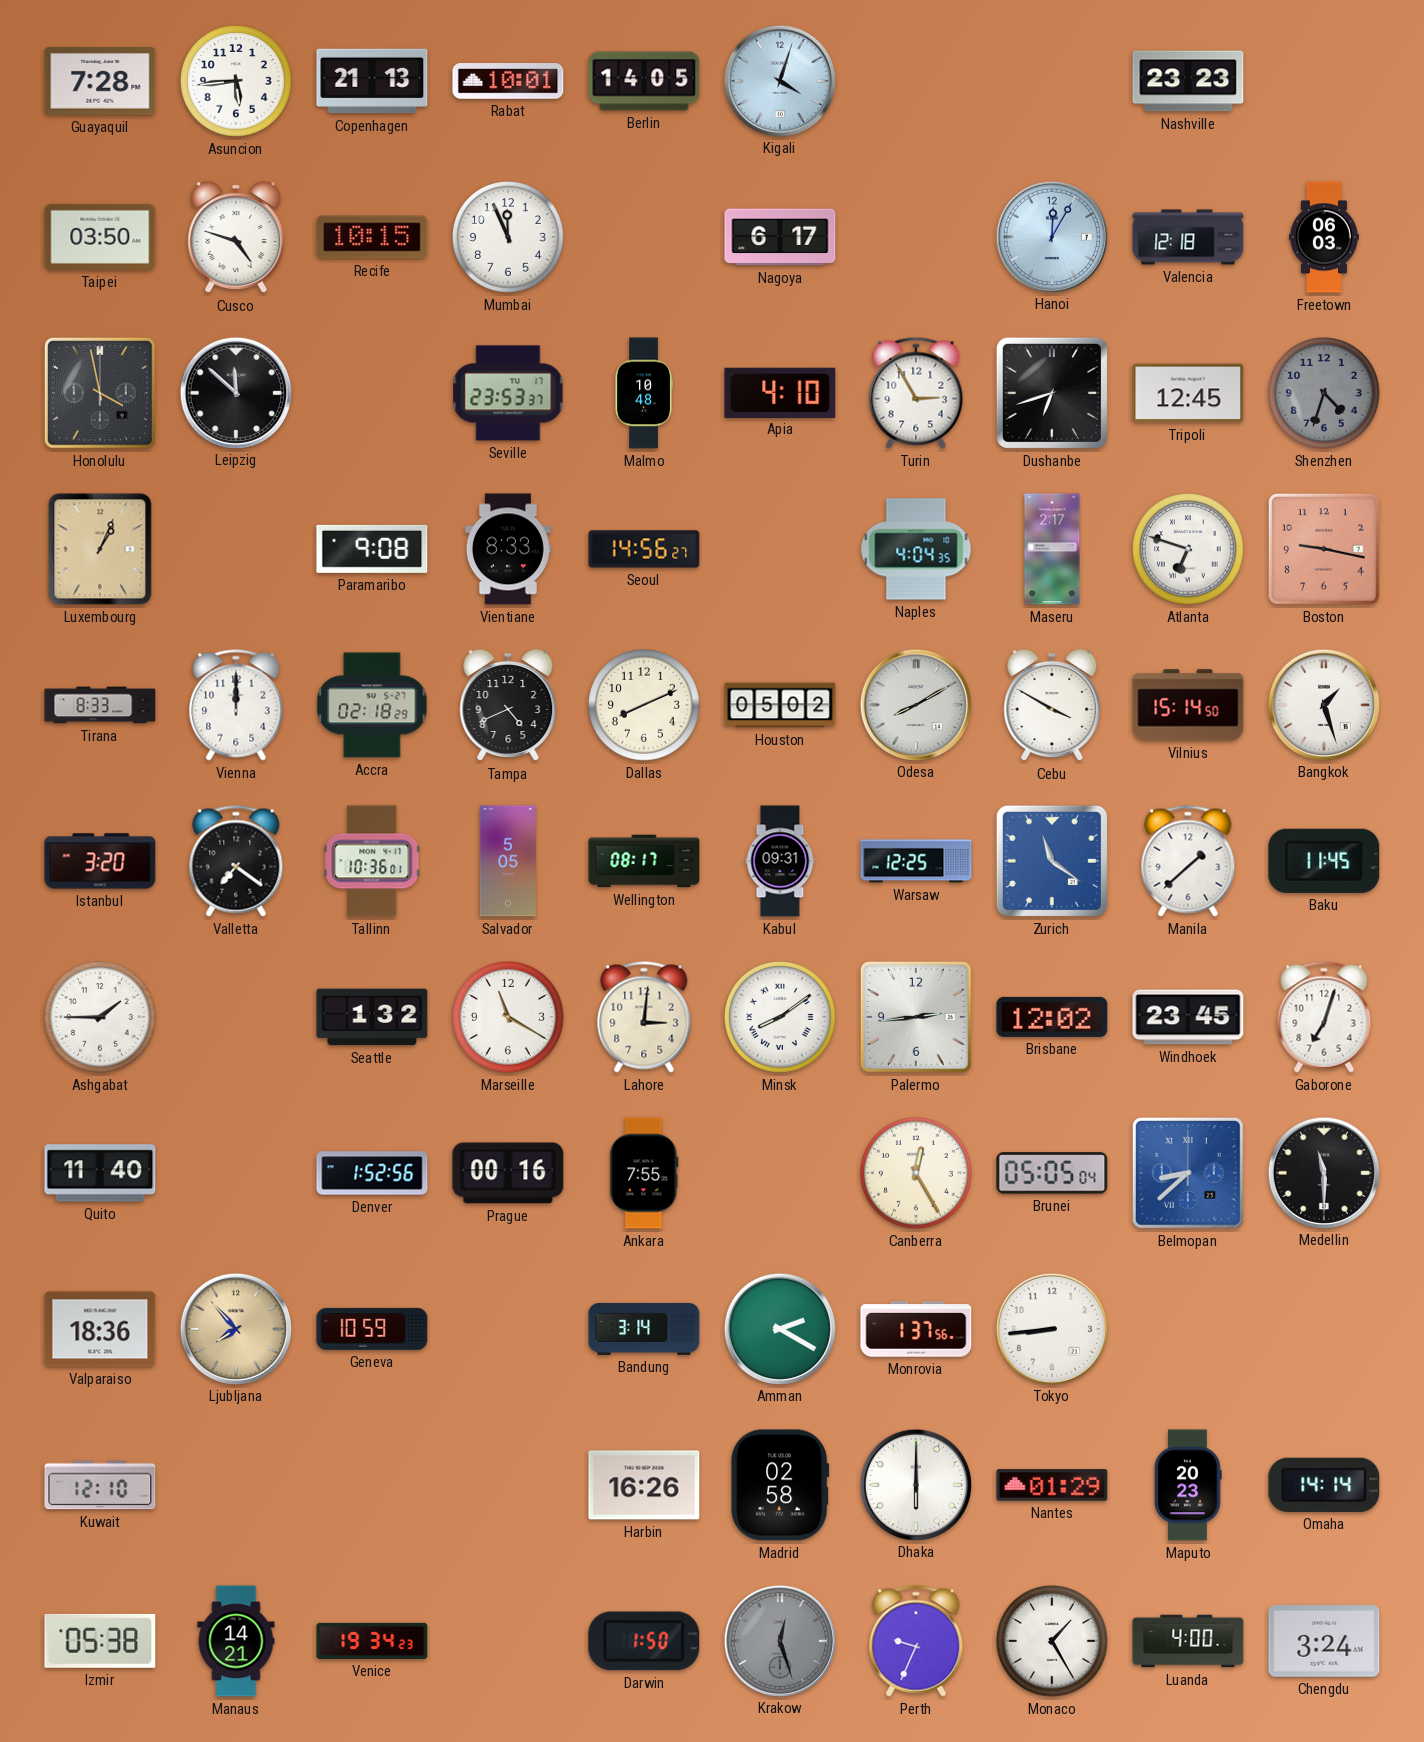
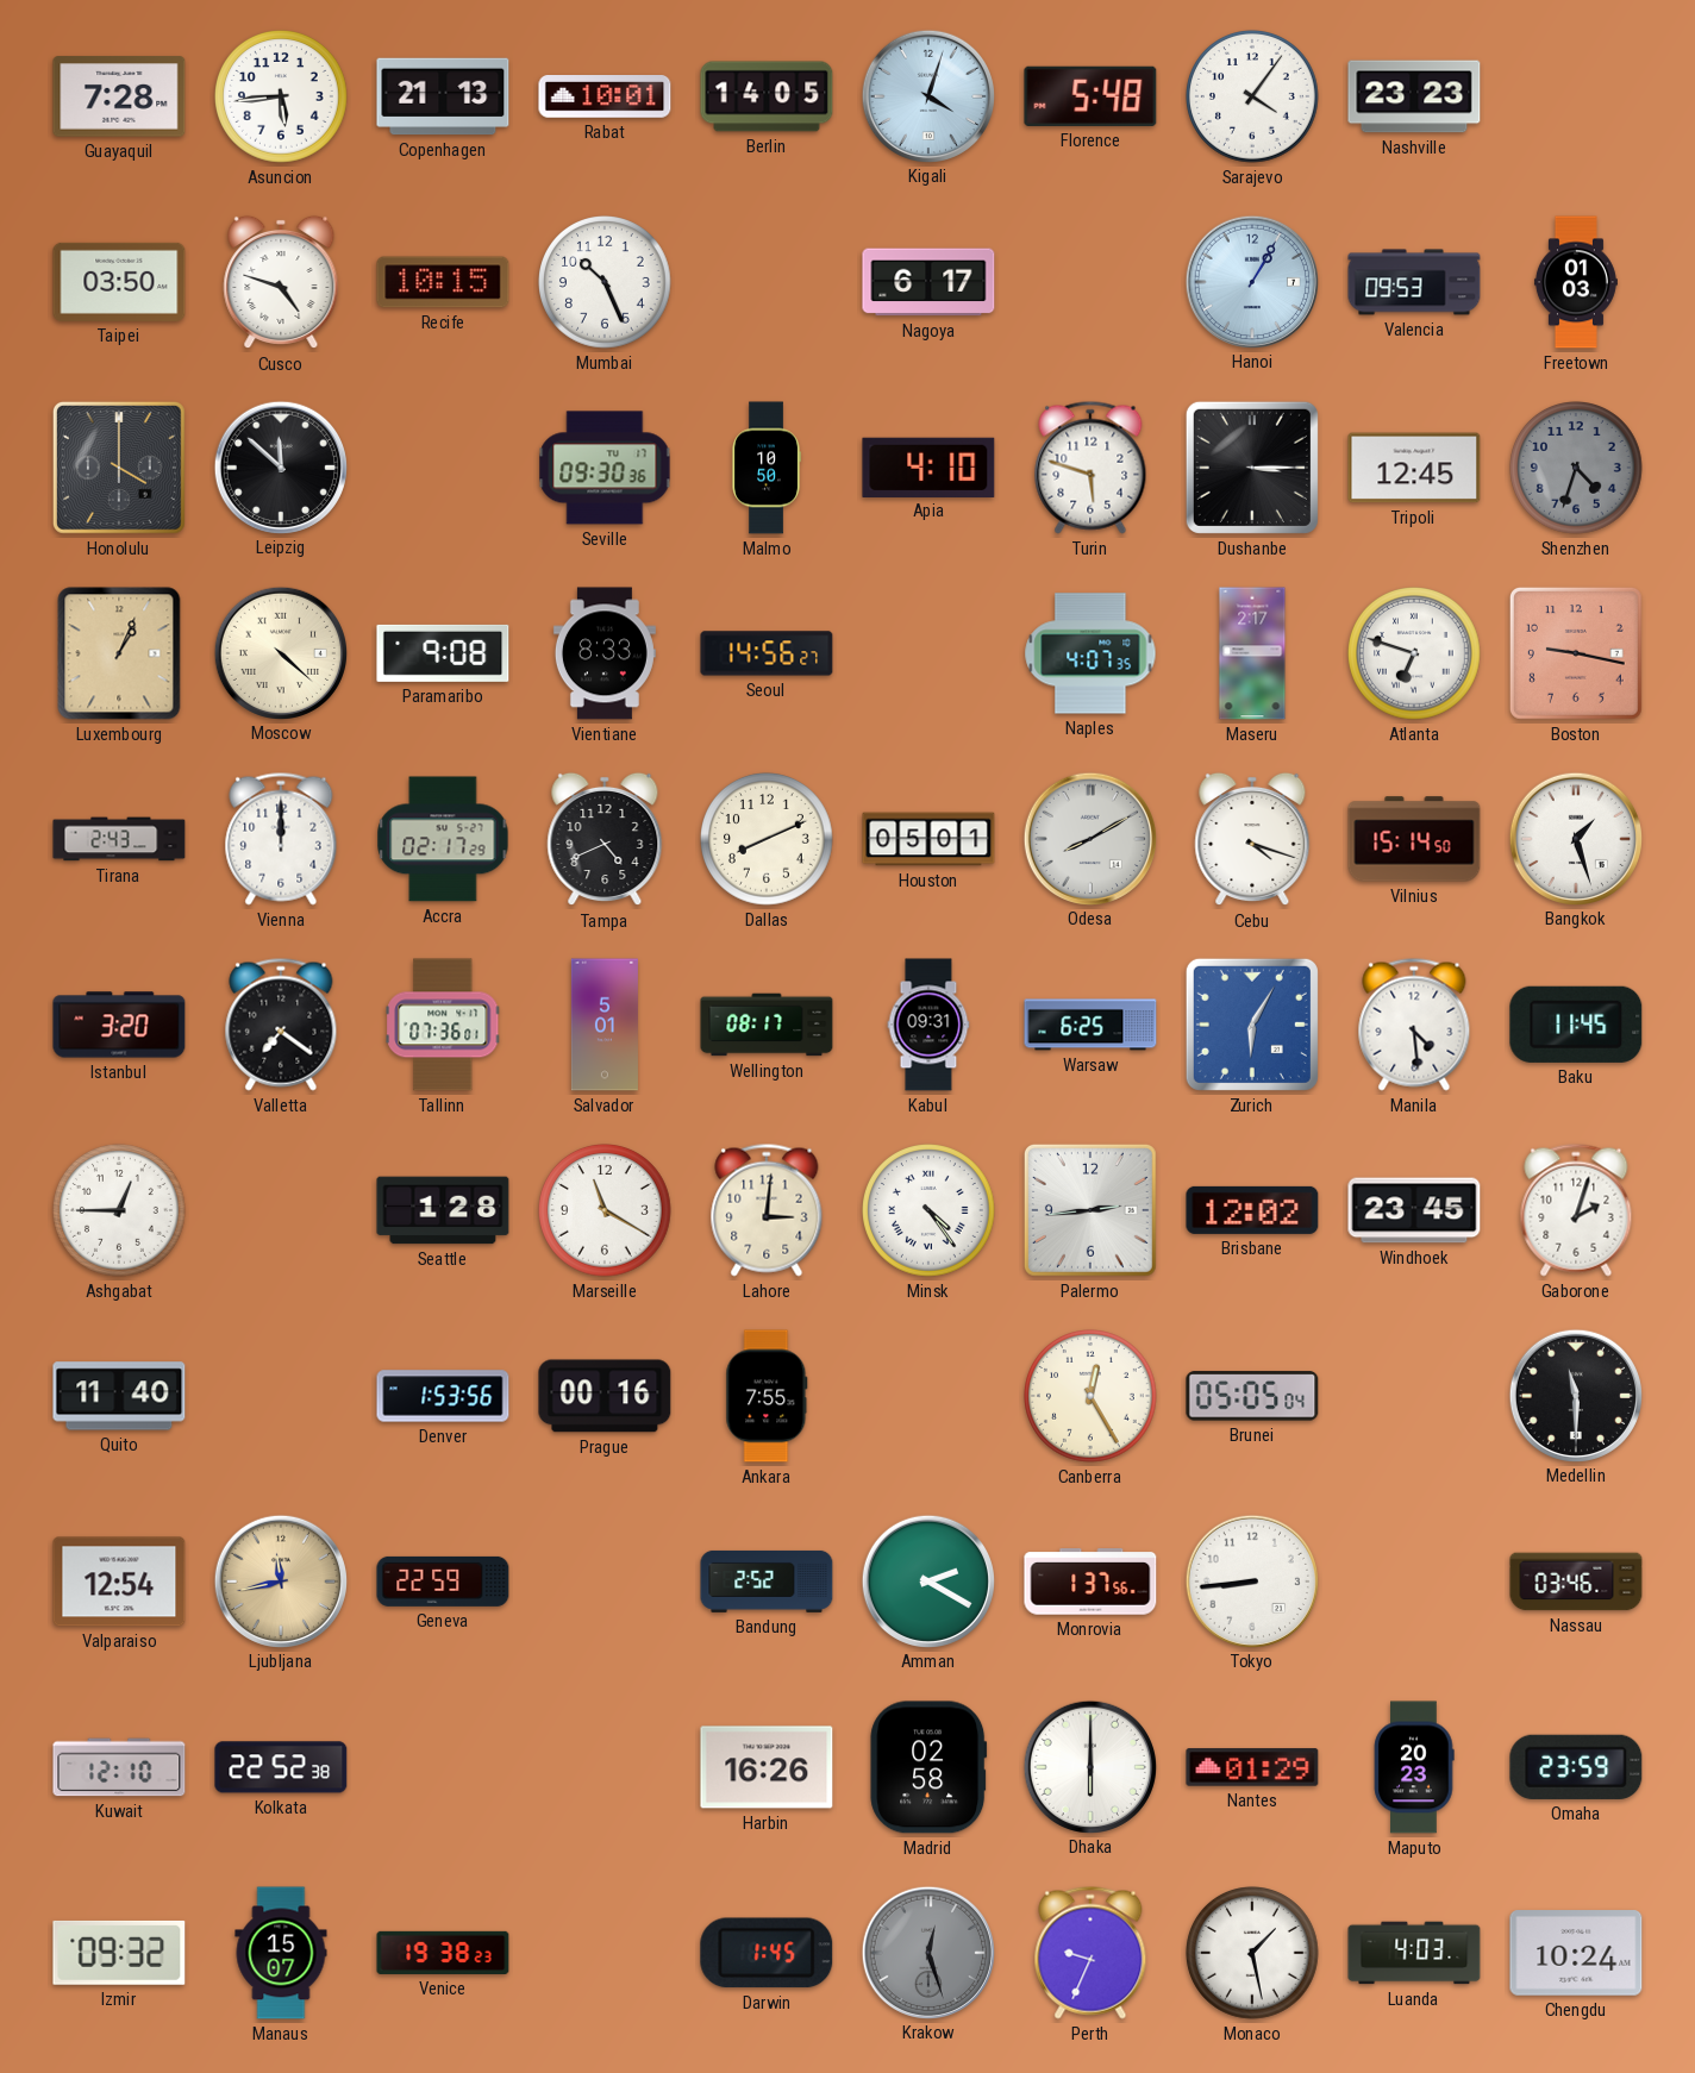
Florence: none -> 5:48
Sarajevo: none -> 4:06
Mumbai: 11:56 -> 10:26
Hanoi: 12:05 -> 1:05
Valencia: 12:18 -> 09:53
Freetown: 06:03 -> 01:03
Honolulu: 3:58 -> 4:00
Seville: 23:53 -> 09:30
Malmo: 10:48 -> 10:50
Turin: 2:55 -> 5:48
Dushanbe: 6:42 -> 3:15
Moscow: none -> 4:22
Naples: 4:04 -> 4:07
Tirana: 8:33 -> 2:43
Accra: 02:18 -> 02:17
Houston: 05:02 -> 05:01
Cebu: 3:50 -> 4:18
Tallinn: 10:36 -> 07:36
Salvador: 5:05 -> 5:01
Warsaw: 12:25 -> 6:25
Zurich: 11:21 -> 6:05
Manila: 1:38 -> 4:29
Ashgabat: 1:45 -> 12:45
Seattle: 1:32 -> 1:28
Minsk: 8:09 -> 4:24
Gaborone: 7:03 -> 2:03
Denver: 1:52 -> 1:53
Belmopan: 8:38 -> none
Valparaiso: 18:36 -> 12:54
Ljubljana: 7:53 -> 11:43
Geneva: 10:59 -> 22:59
Bandung: 3:14 -> 2:52
Nassau: none -> 03:46
Kolkata: none -> 22:52
Omaha: 14:14 -> 23:59
Izmir: 05:38 -> 09:32
Manaus: 14:21 -> 15:07
Venice: 19:34 -> 19:38
Darwin: 1:50 -> 1:45
Monaco: 1:25 -> 1:28
Luanda: 4:00 -> 4:03
Chengdu: 3:24 -> 10:24
